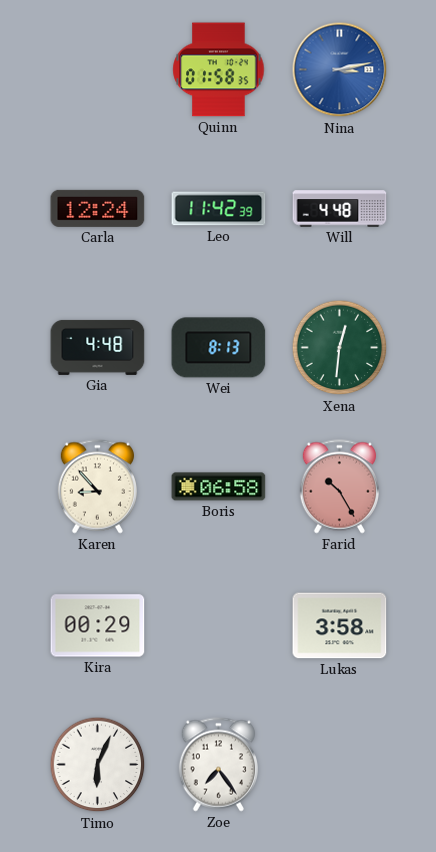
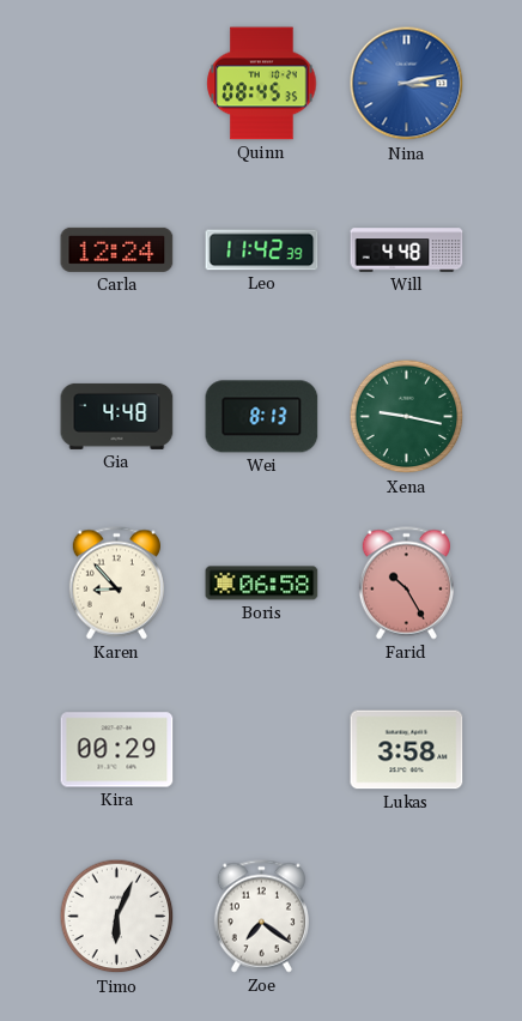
Quinn: 01:58 -> 08:45
Xena: 12:31 -> 9:17
Zoe: 7:24 -> 7:21
